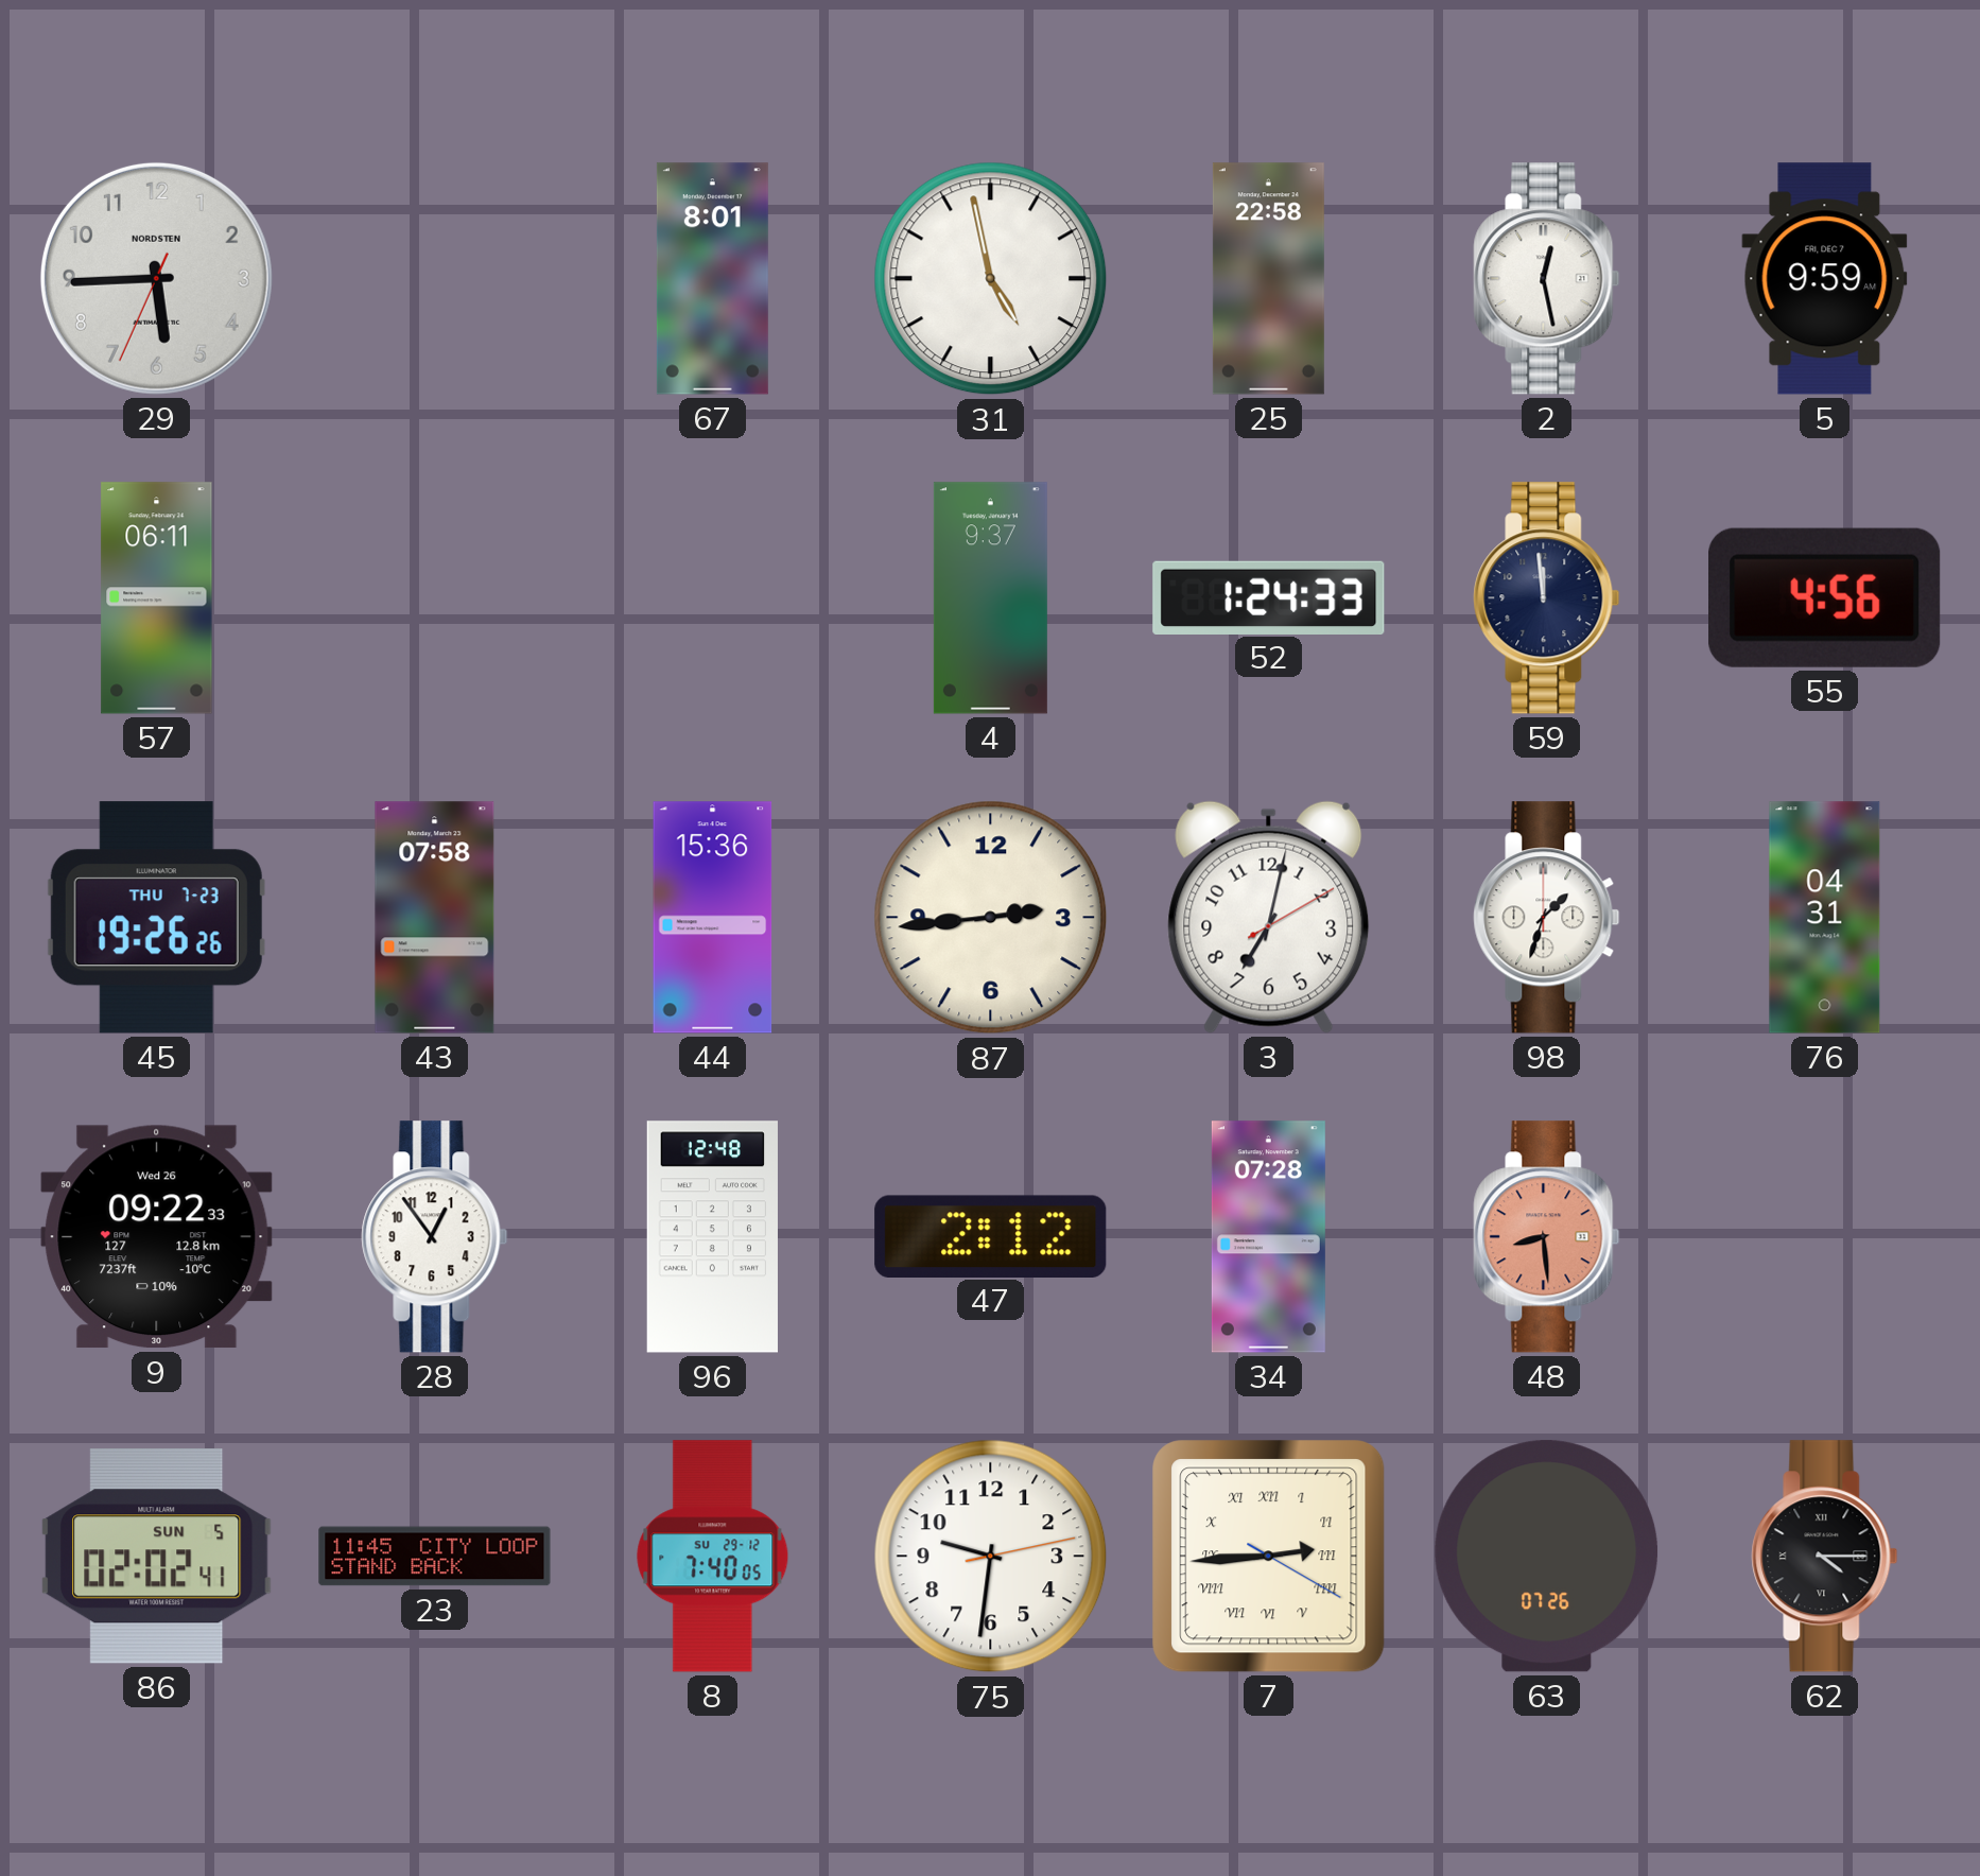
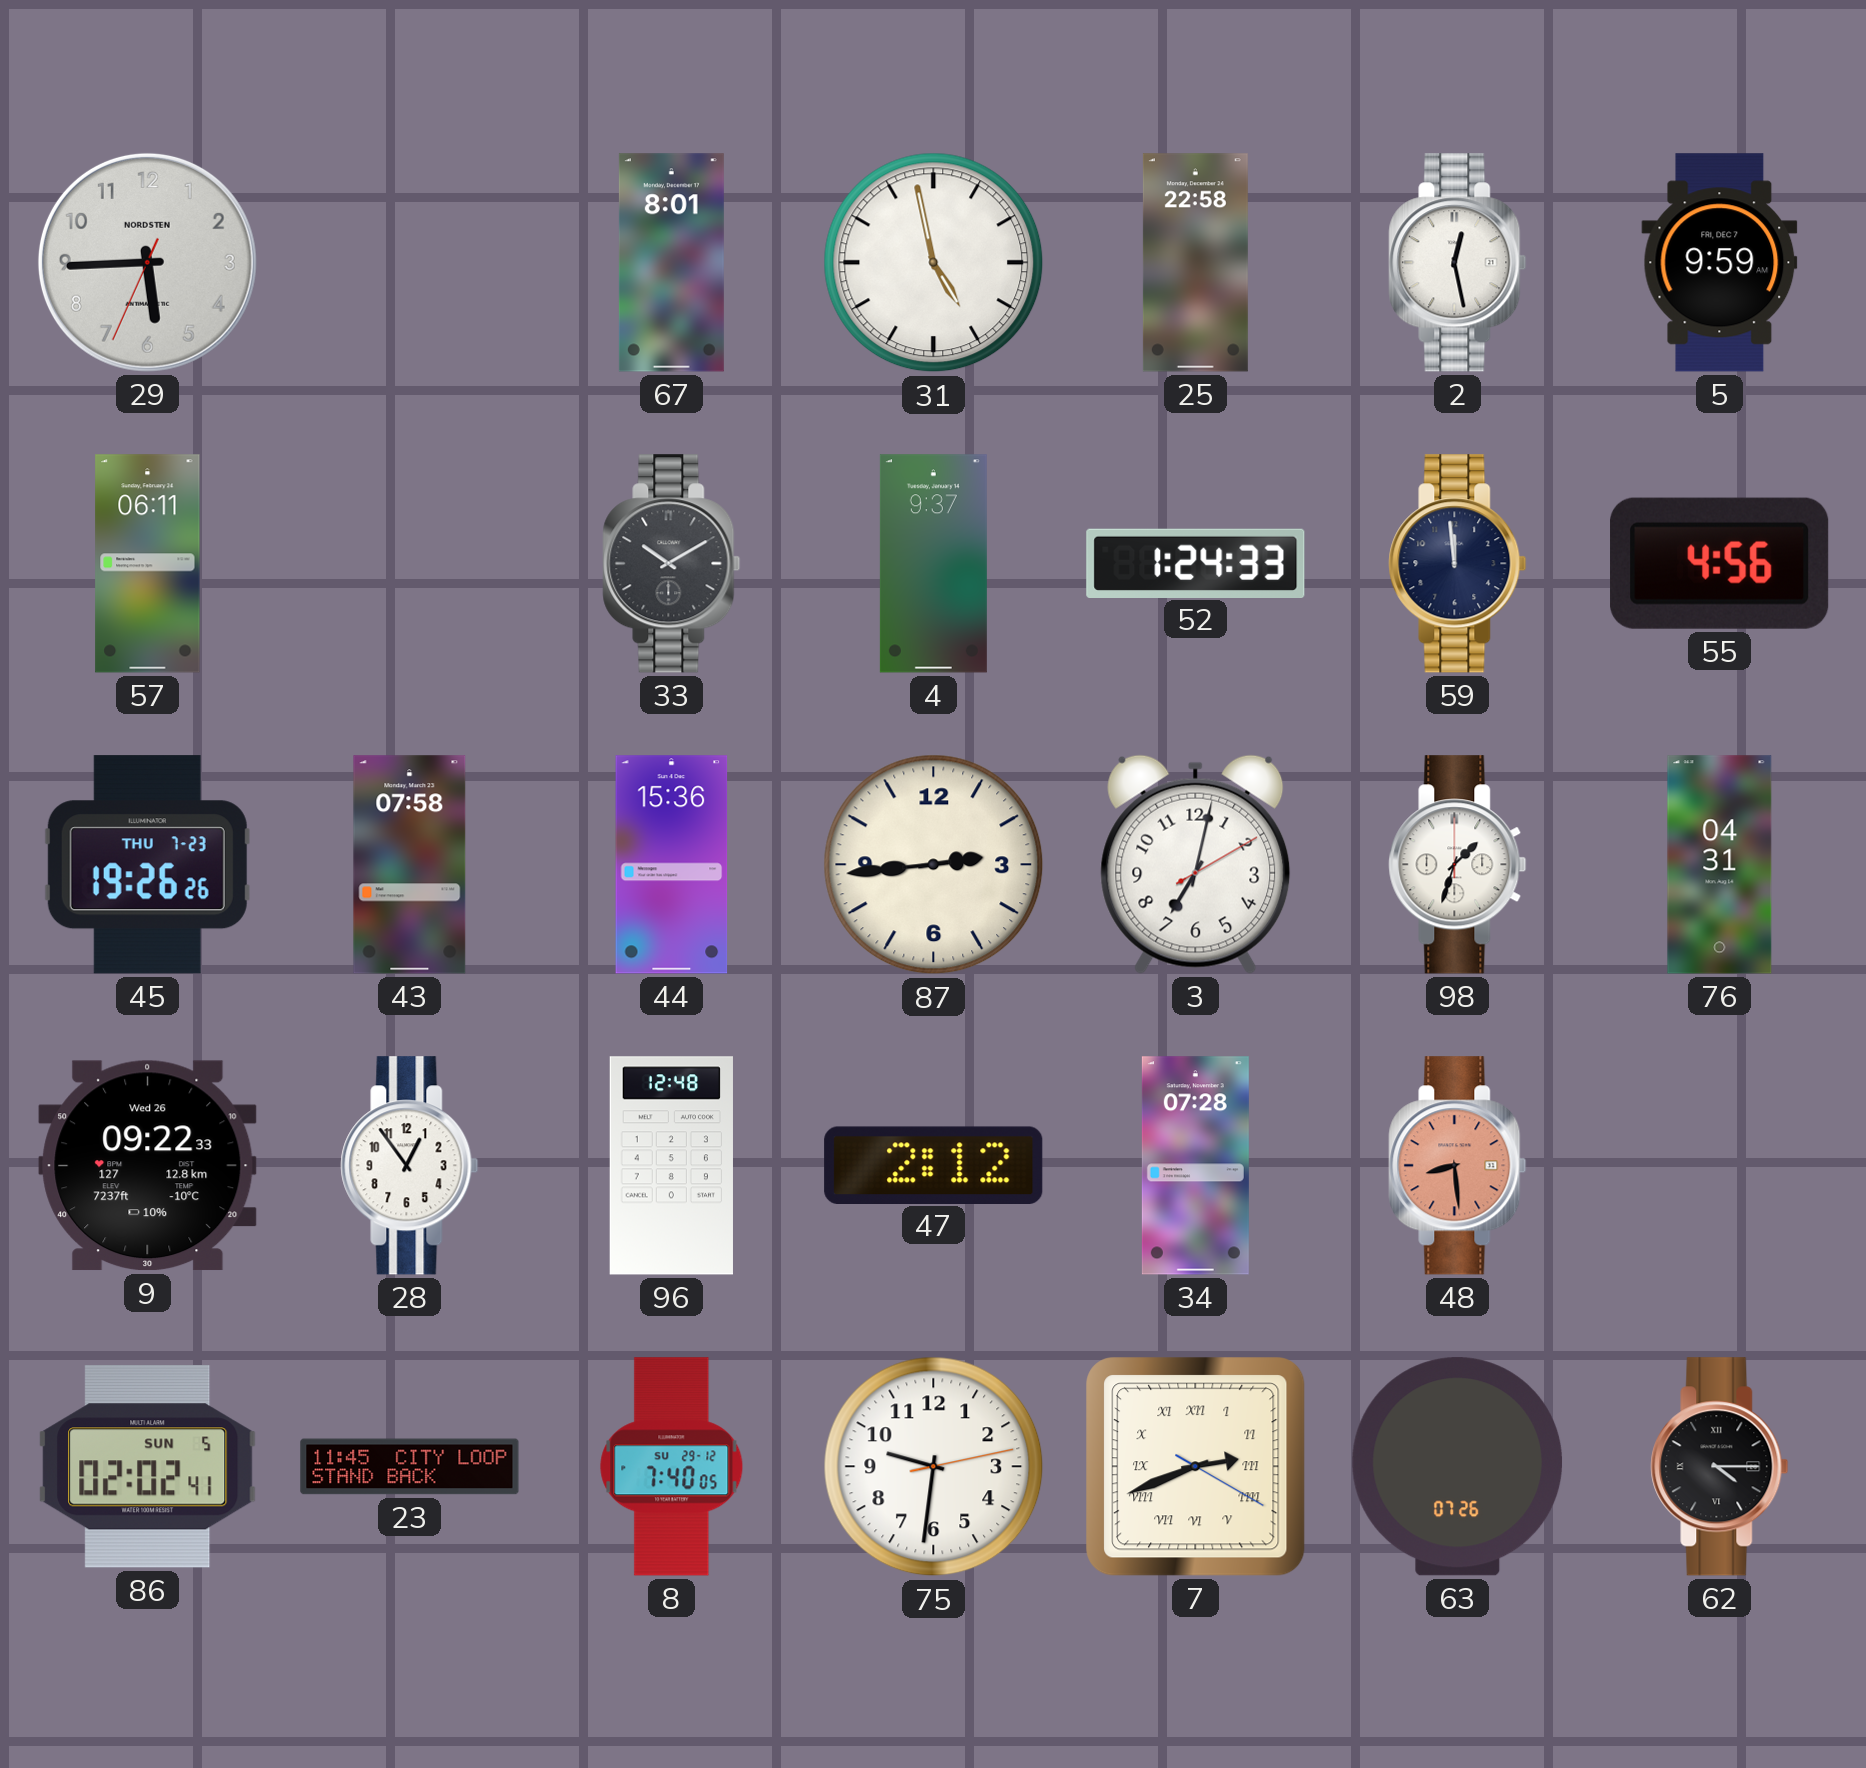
33: none -> 10:10
7: 2:44 -> 2:41
